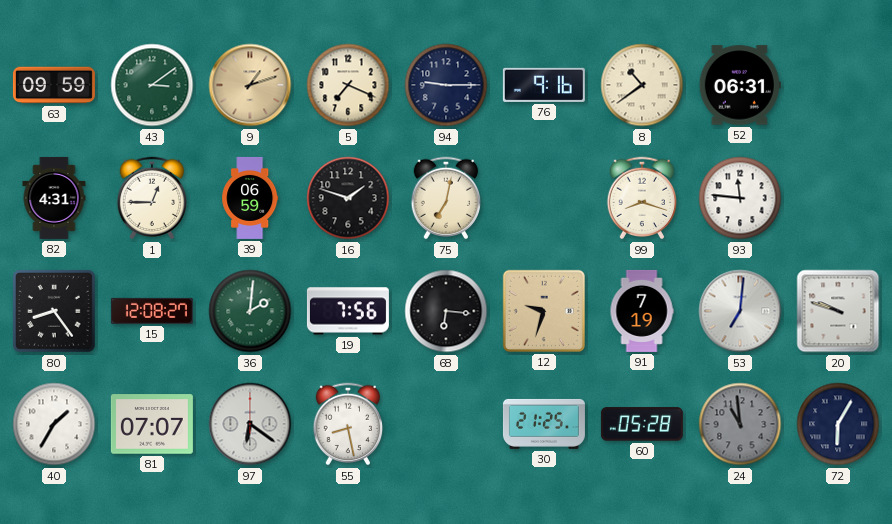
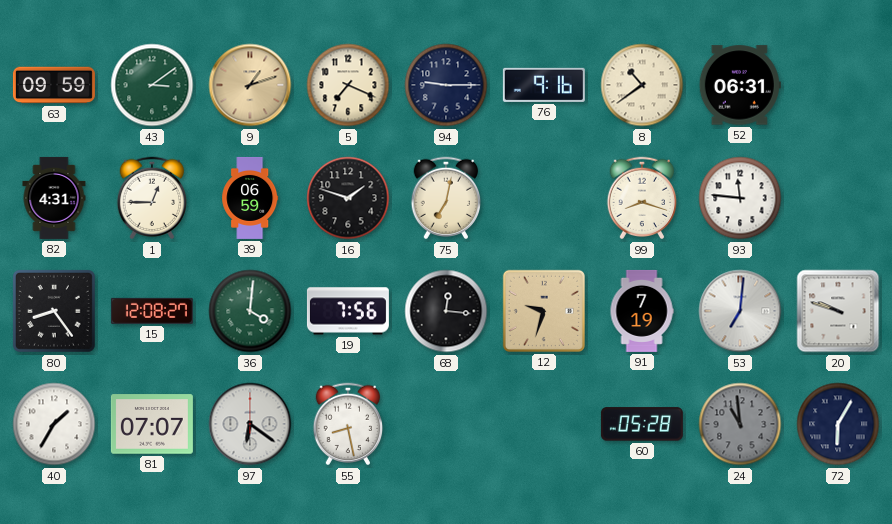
36: 2:01 -> 4:01
68: 6:16 -> 12:16
30: 21:25 -> none
